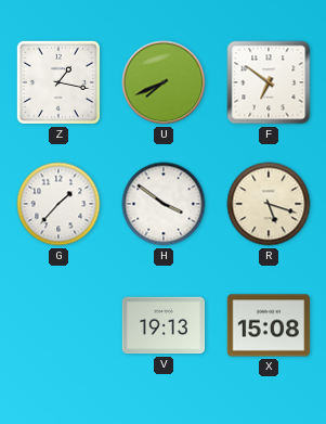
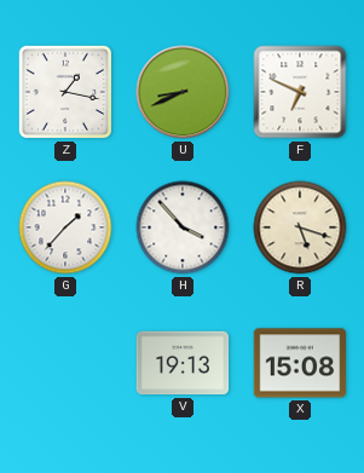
U: 7:41 -> 8:41
F: 6:51 -> 6:49
H: 3:51 -> 3:53
